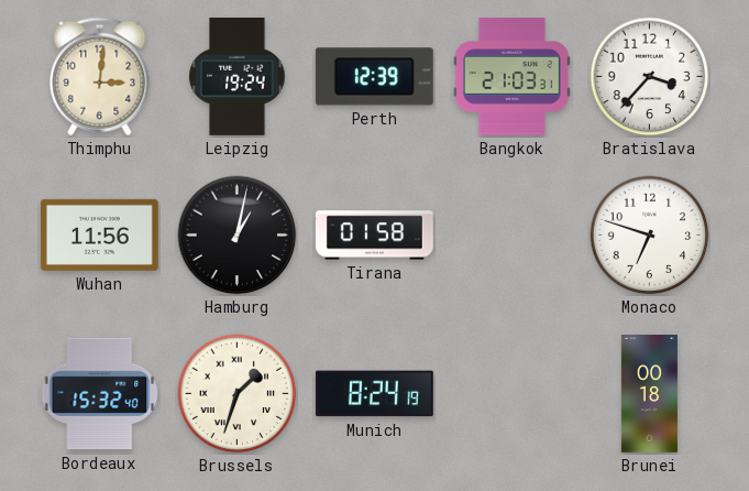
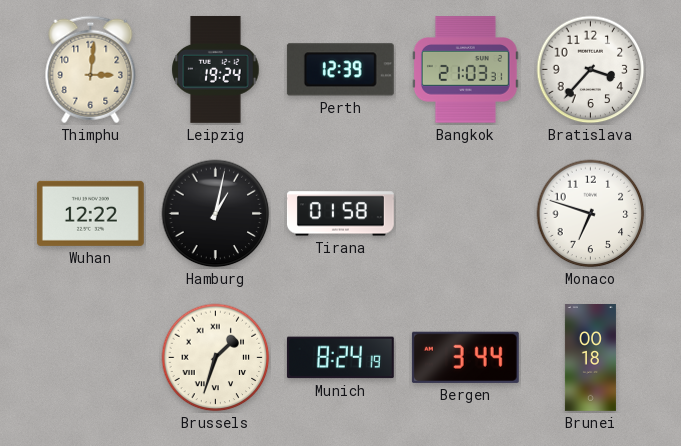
Wuhan: 11:56 -> 12:22
Bordeaux: 15:32 -> none
Bergen: none -> 3:44
